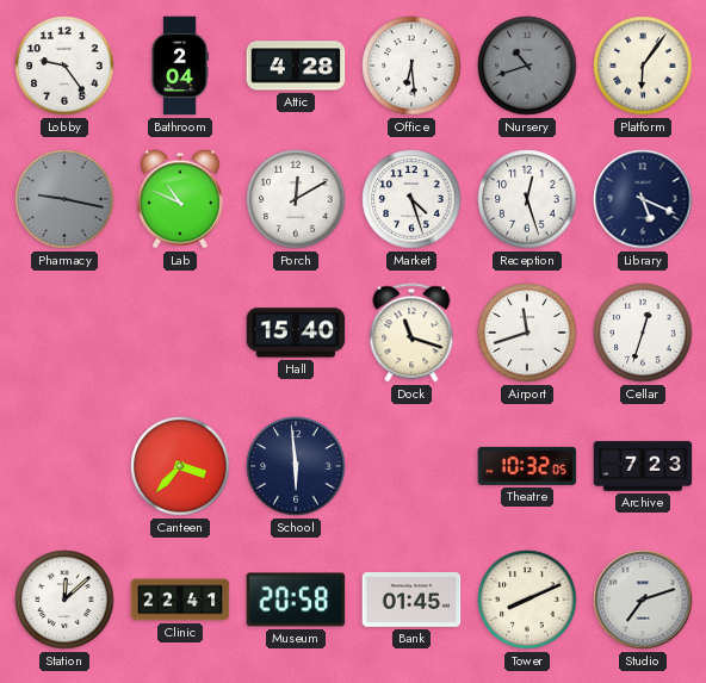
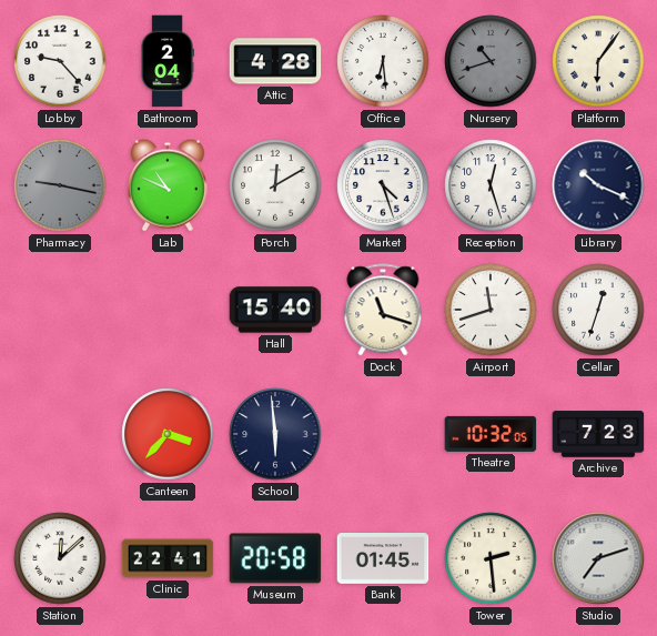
Lobby: 9:24 -> 9:23
Library: 5:19 -> 10:19
Tower: 8:11 -> 2:29
